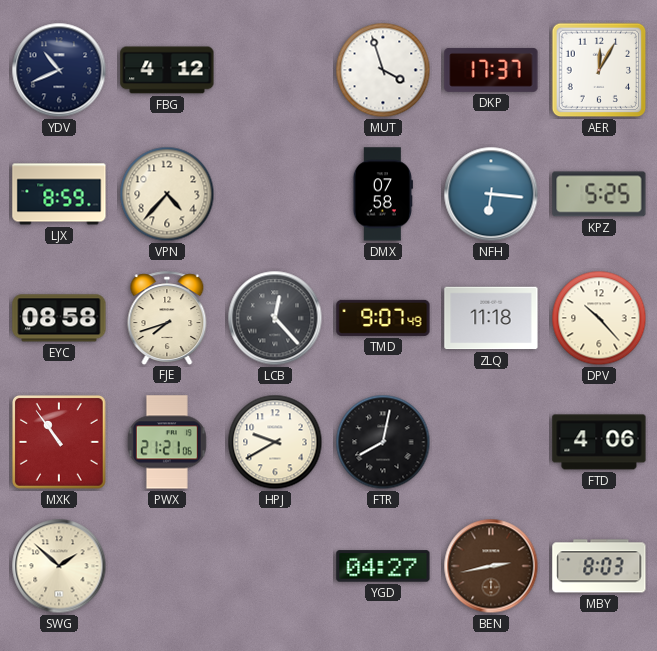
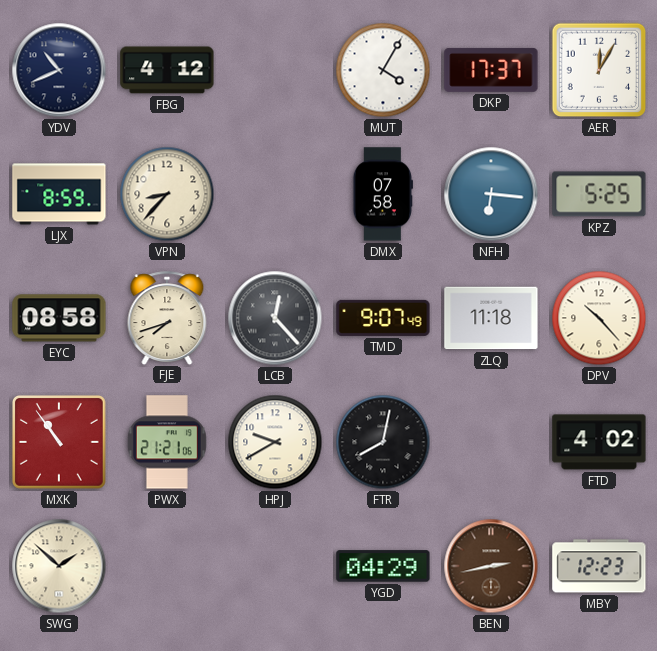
MUT: 3:57 -> 4:05
VPN: 4:37 -> 8:37
FTD: 4:06 -> 4:02
YGD: 04:27 -> 04:29
MBY: 8:03 -> 12:23
